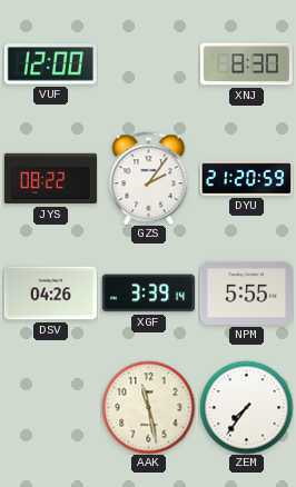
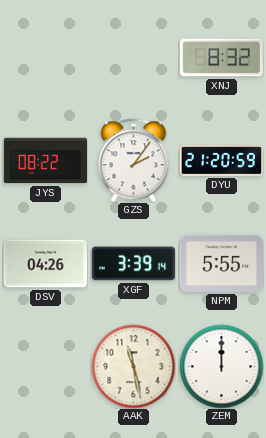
VUF: 12:00 -> none
XNJ: 8:30 -> 8:32
ZEM: 7:36 -> 12:00
